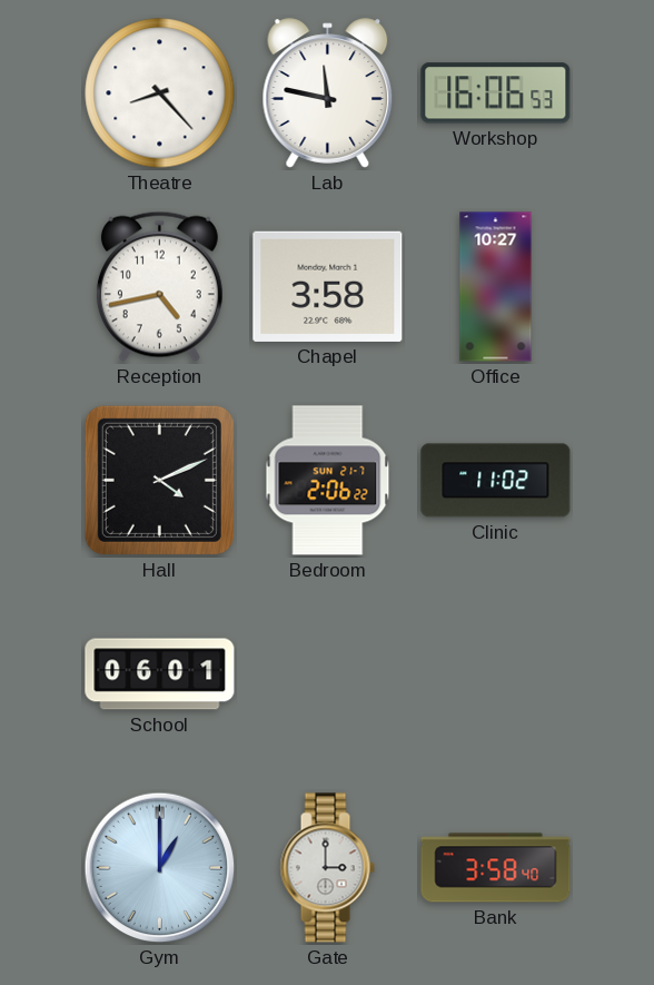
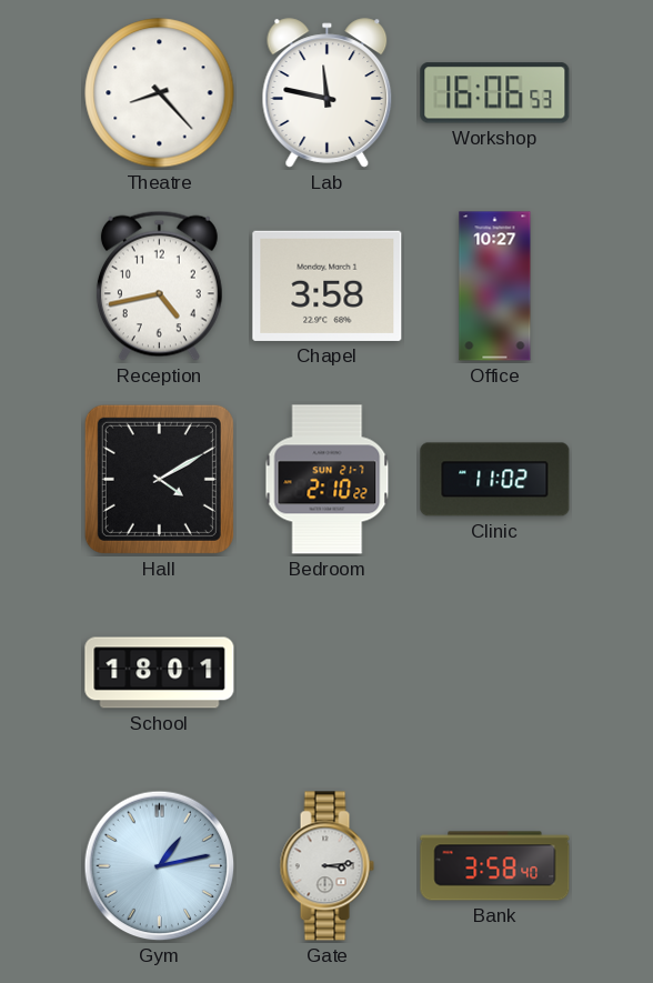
Hall: 4:11 -> 4:10
Bedroom: 2:06 -> 2:10
School: 06:01 -> 18:01
Gym: 1:00 -> 1:13
Gate: 3:00 -> 3:14
